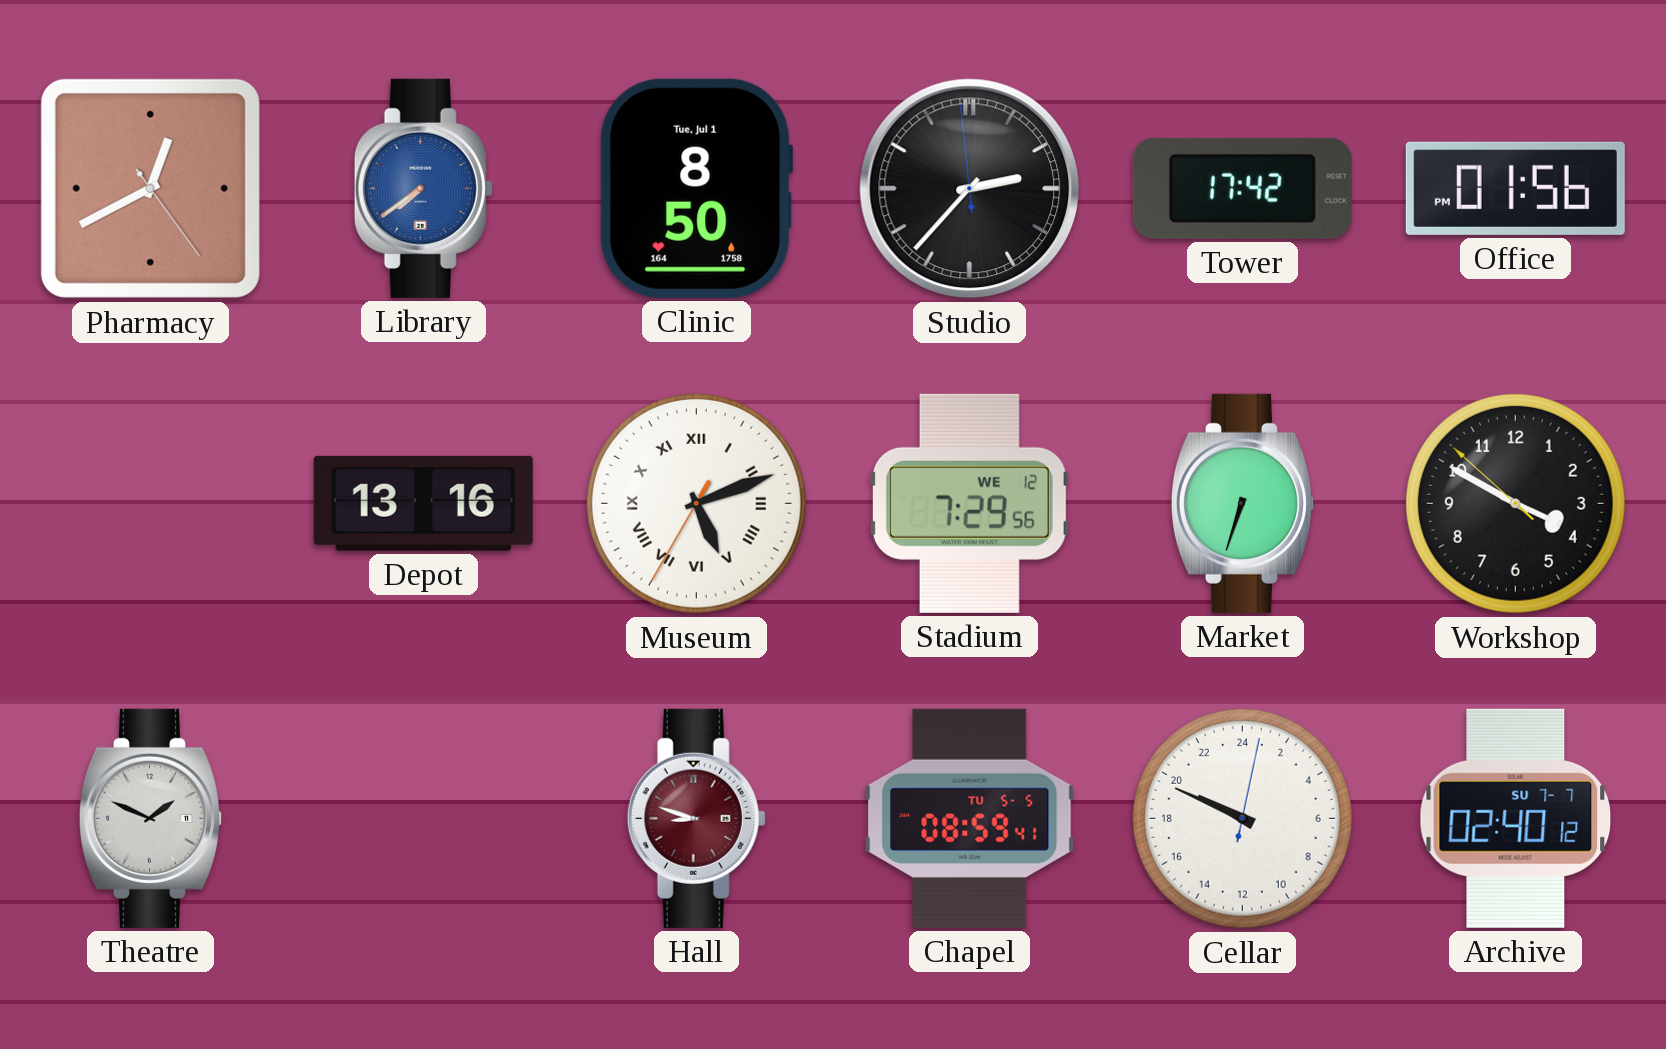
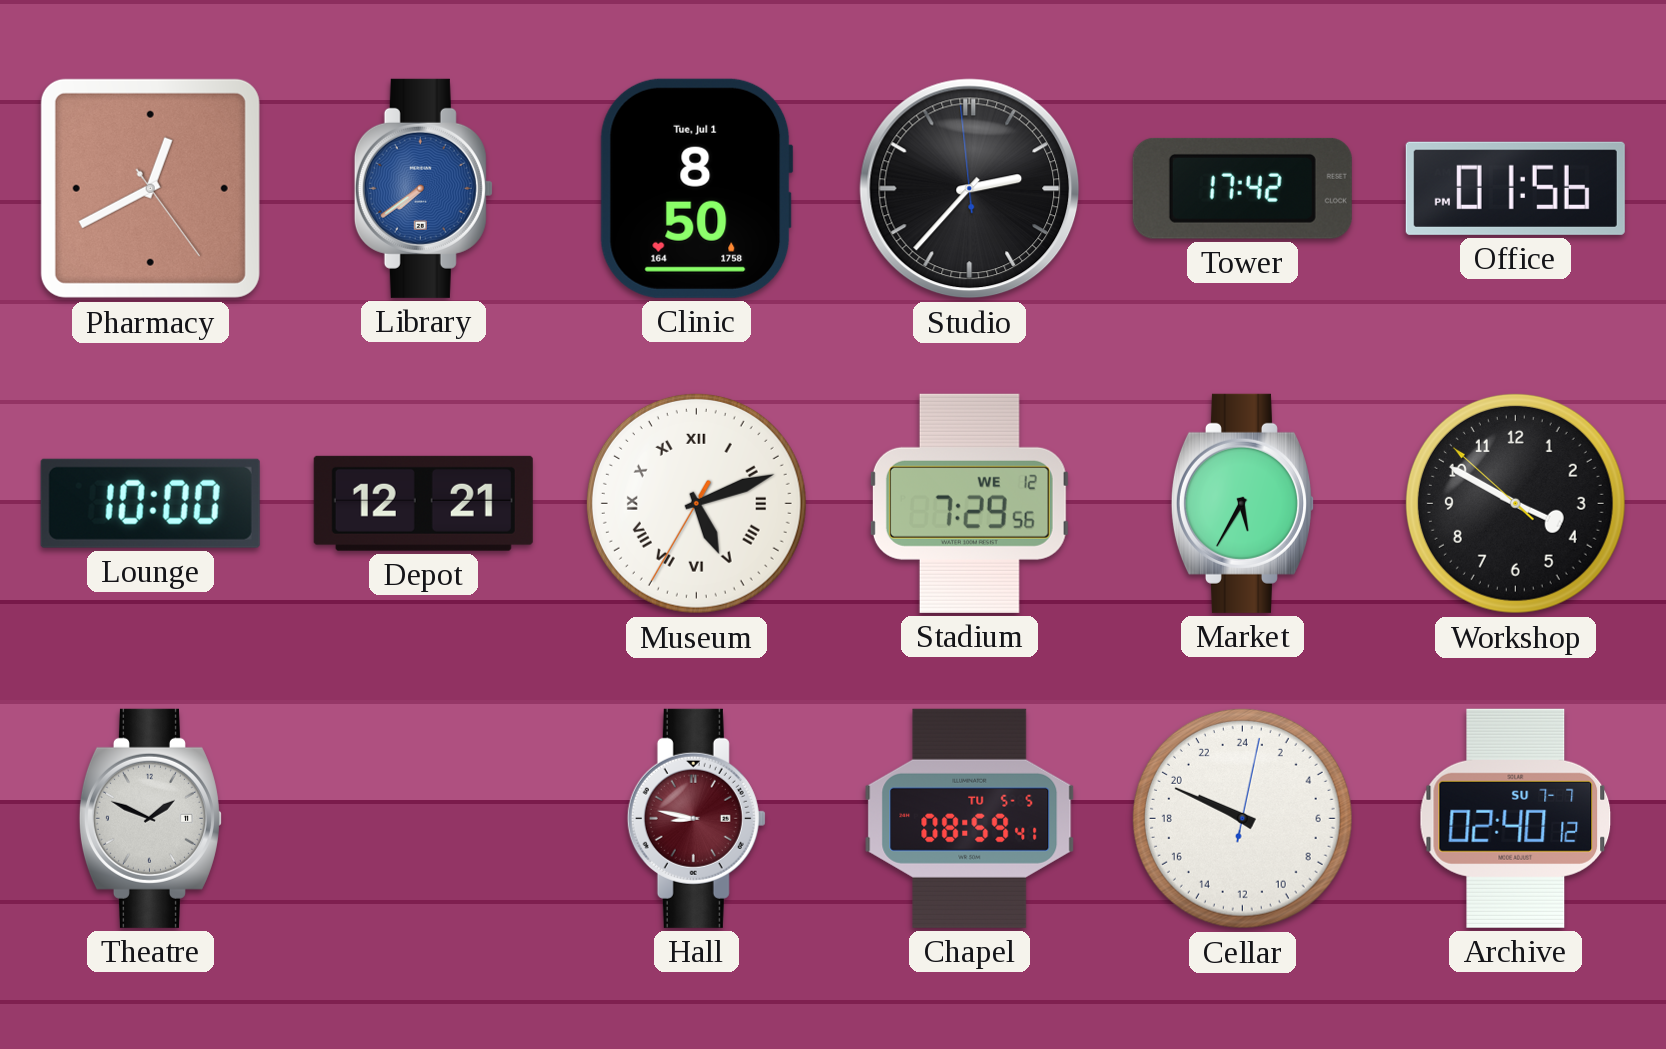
Lounge: none -> 10:00
Depot: 13:16 -> 12:21
Market: 6:33 -> 5:35
Hall: 8:48 -> 8:47
